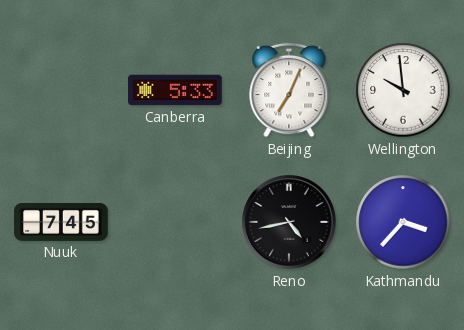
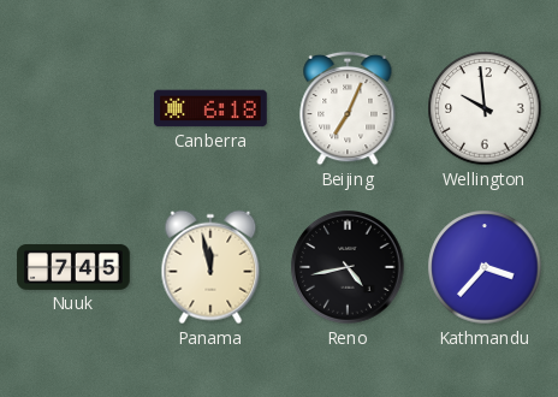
Canberra: 5:33 -> 6:18
Panama: none -> 11:58
